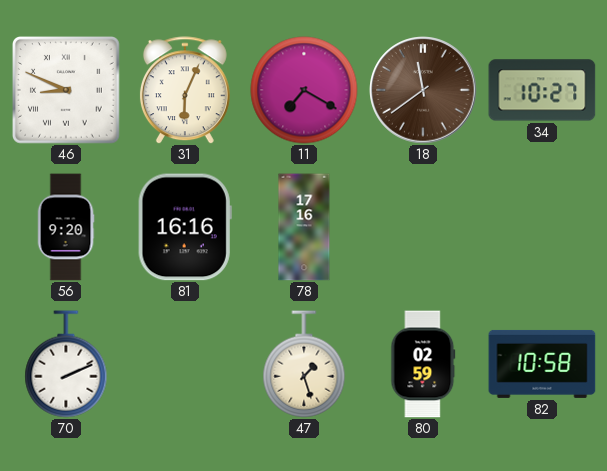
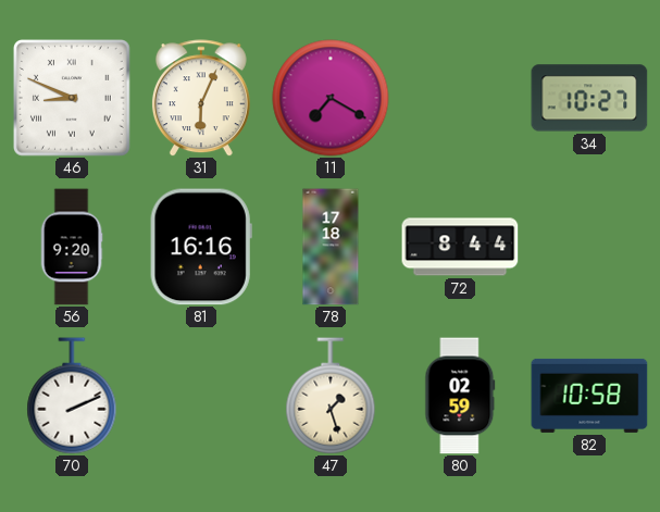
18: 11:39 -> none
78: 17:16 -> 17:18
72: none -> 8:44
